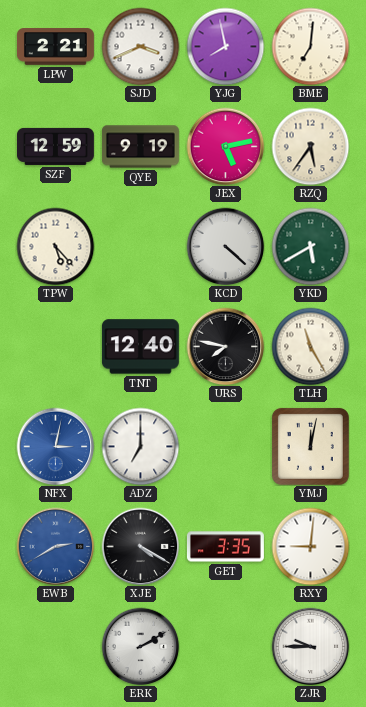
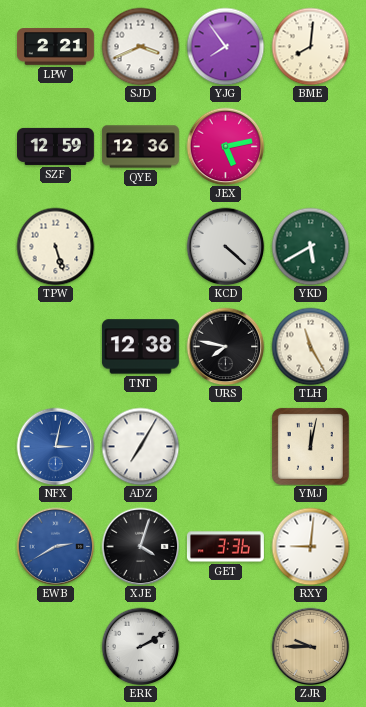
YJG: 7:58 -> 7:54
BME: 7:01 -> 8:01
QYE: 9:19 -> 12:36
RZQ: 5:36 -> none
TPW: 5:23 -> 5:27
TNT: 12:40 -> 12:38
ADZ: 7:00 -> 7:05
XJE: 4:20 -> 4:03
GET: 3:35 -> 3:36
ZJR dial: white -> champagne
